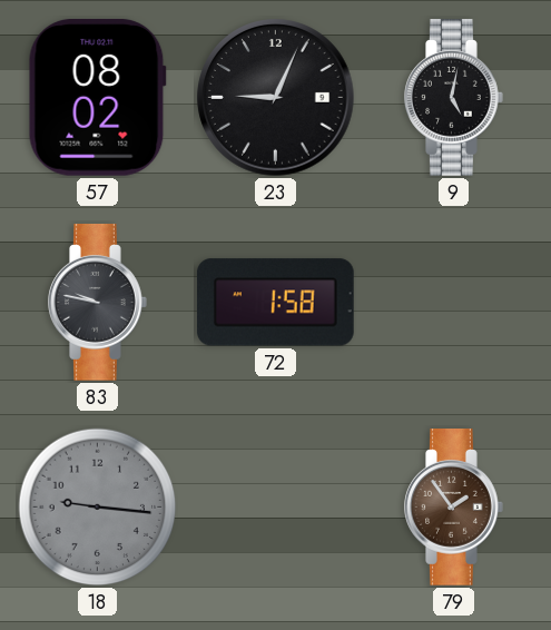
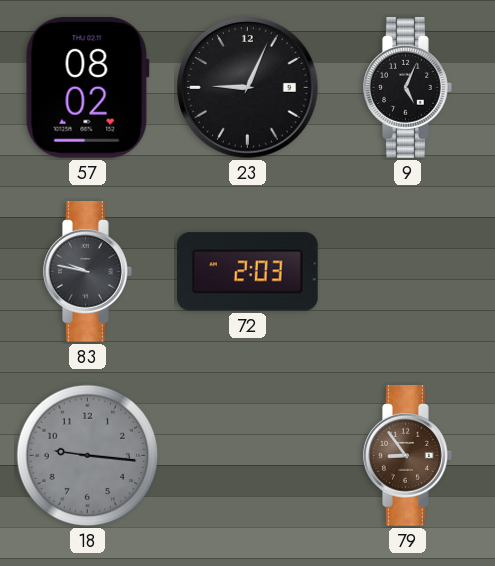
9: 5:02 -> 5:04
72: 1:58 -> 2:03
79: 1:54 -> 8:54
